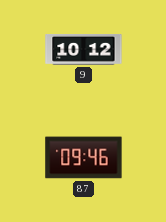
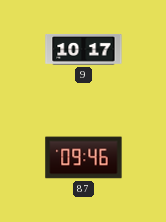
9: 10:12 -> 10:17
